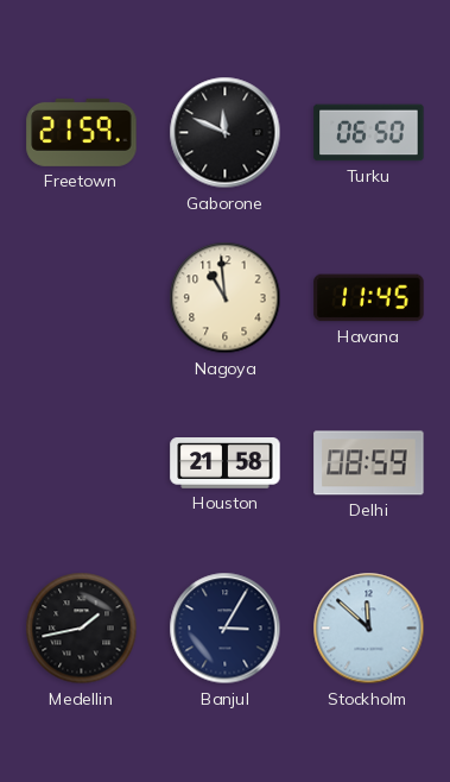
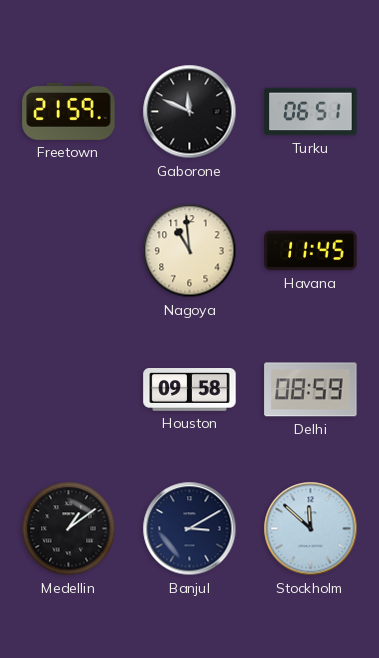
Turku: 06:50 -> 06:51
Houston: 21:58 -> 09:58
Medellin: 1:43 -> 1:09
Banjul: 3:05 -> 3:10
